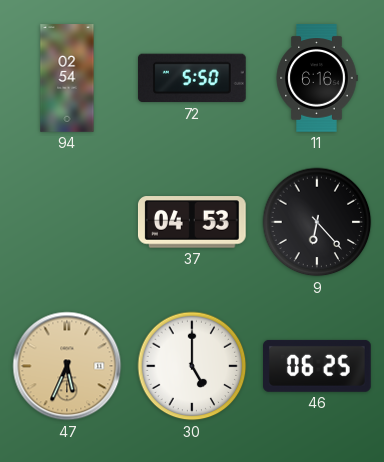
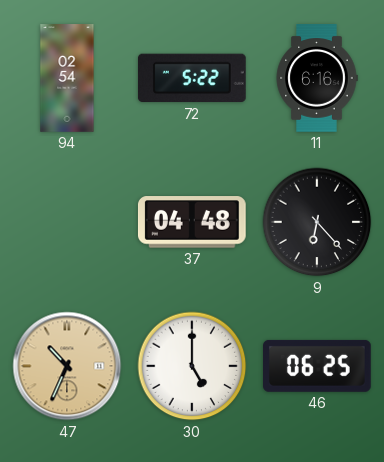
72: 5:50 -> 5:22
37: 04:53 -> 04:48
47: 5:34 -> 10:34
